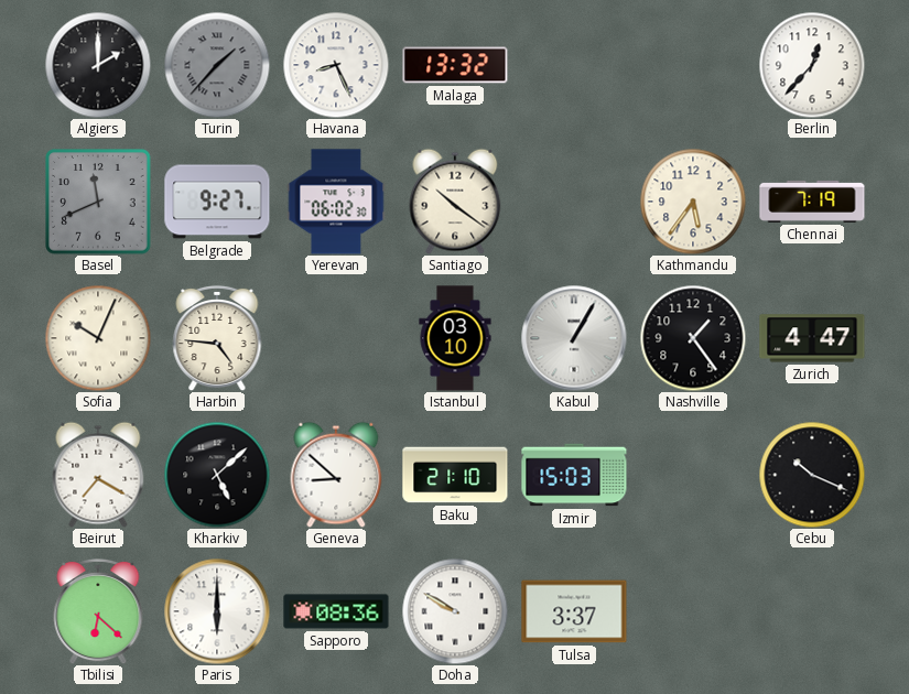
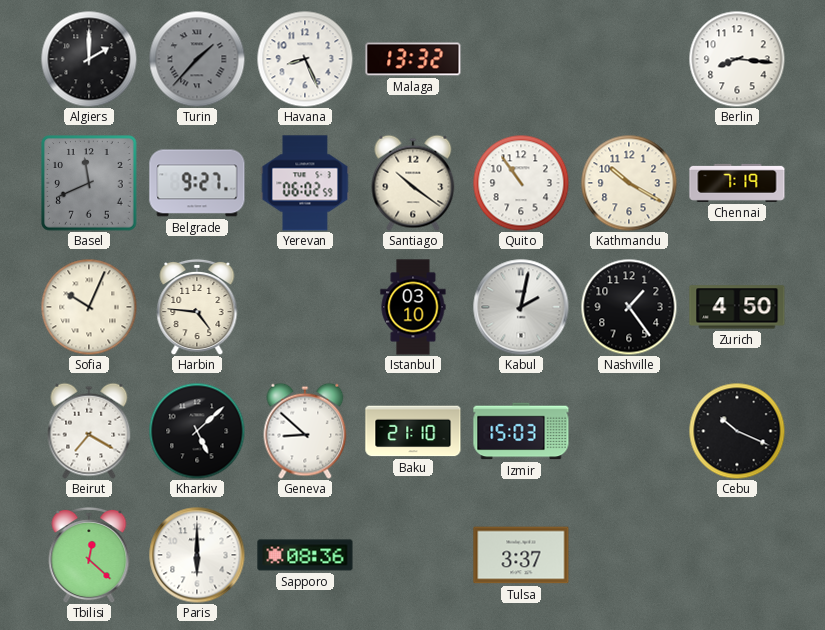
Berlin: 12:37 -> 8:16
Yerevan: 06:02:30 -> 06:02:59
Quito: none -> 10:54
Kathmandu: 5:36 -> 10:20
Kabul: 1:05 -> 2:02
Zurich: 4:47 -> 4:50
Tbilisi: 6:22 -> 12:22
Doha: 9:50 -> none
